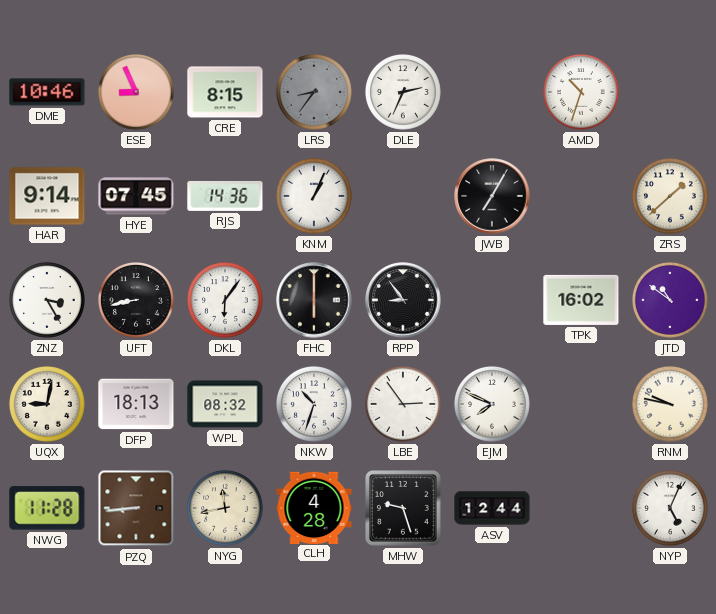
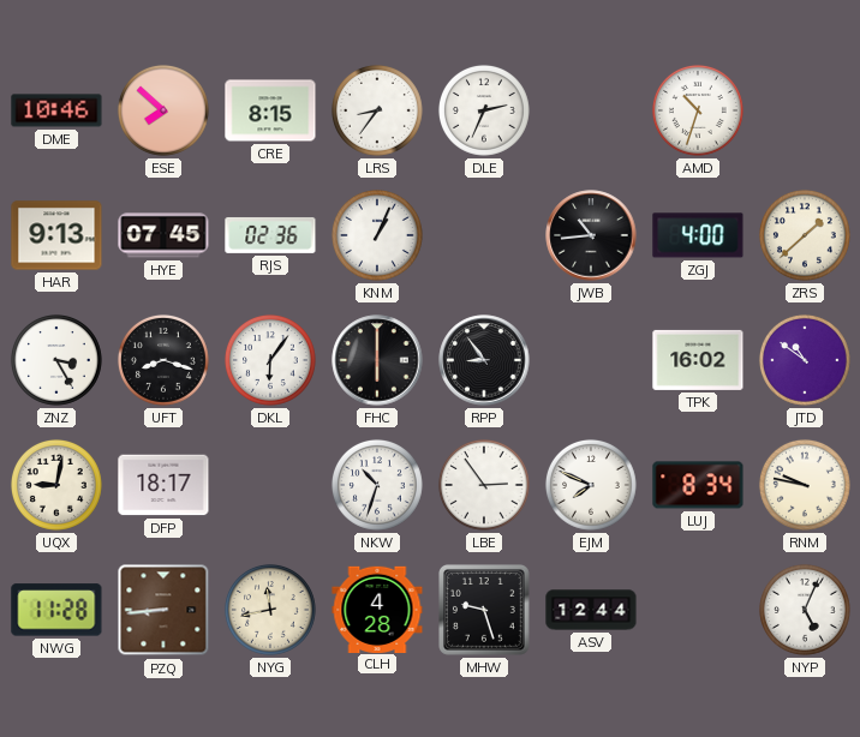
ESE: 8:56 -> 7:52
LRS dial: grey -> white
HAR: 9:14 -> 9:13
RJS: 14:36 -> 02:36
JWB: 7:05 -> 10:44
ZGJ: none -> 4:00
UFT: 8:43 -> 8:18
DFP: 18:13 -> 18:17
WPL: 08:32 -> none
LUJ: none -> 8:34
